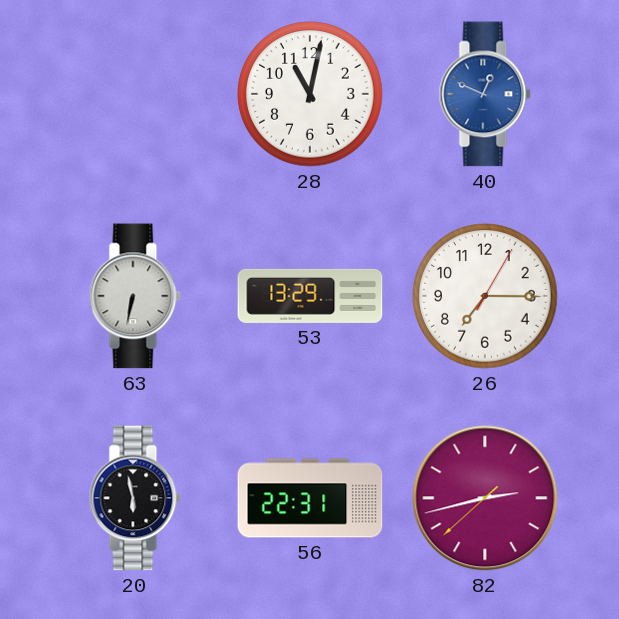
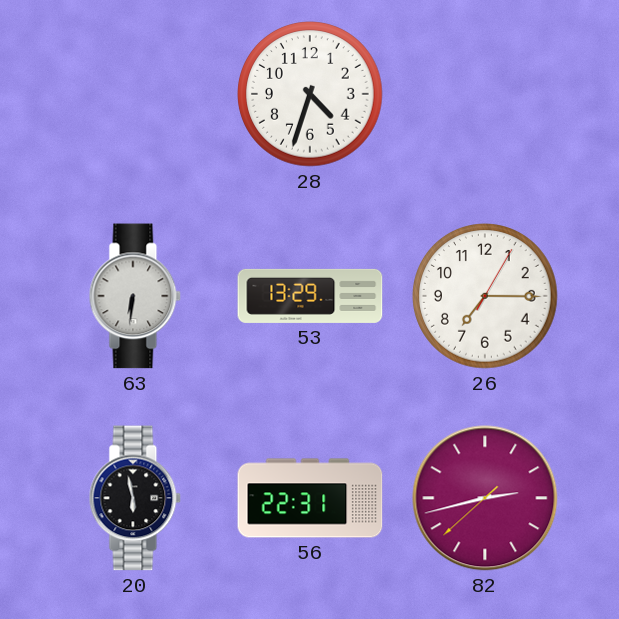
28: 11:02 -> 4:33
40: 12:49 -> none
63: 6:32 -> 6:31
